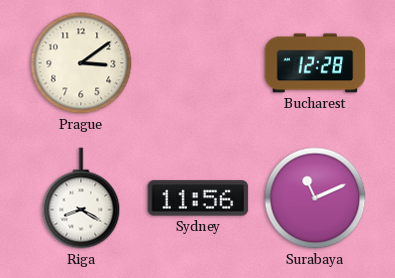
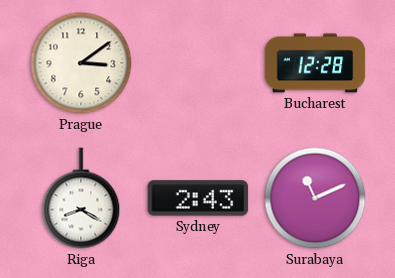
Sydney: 11:56 -> 2:43
